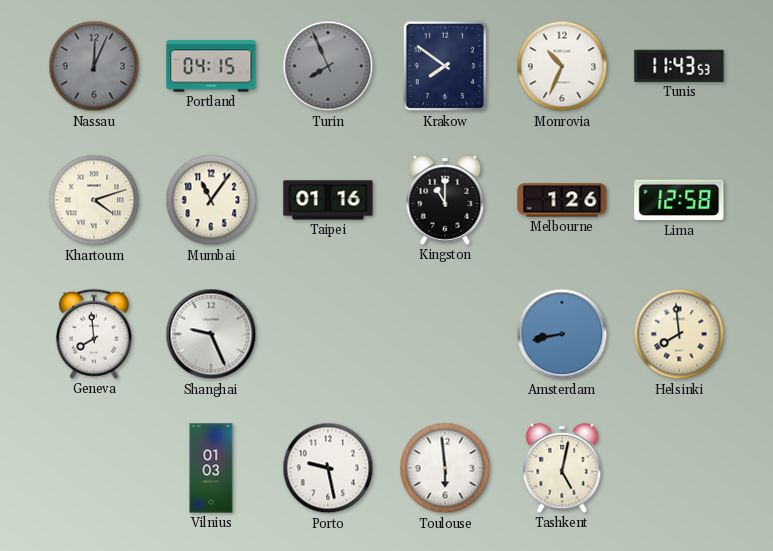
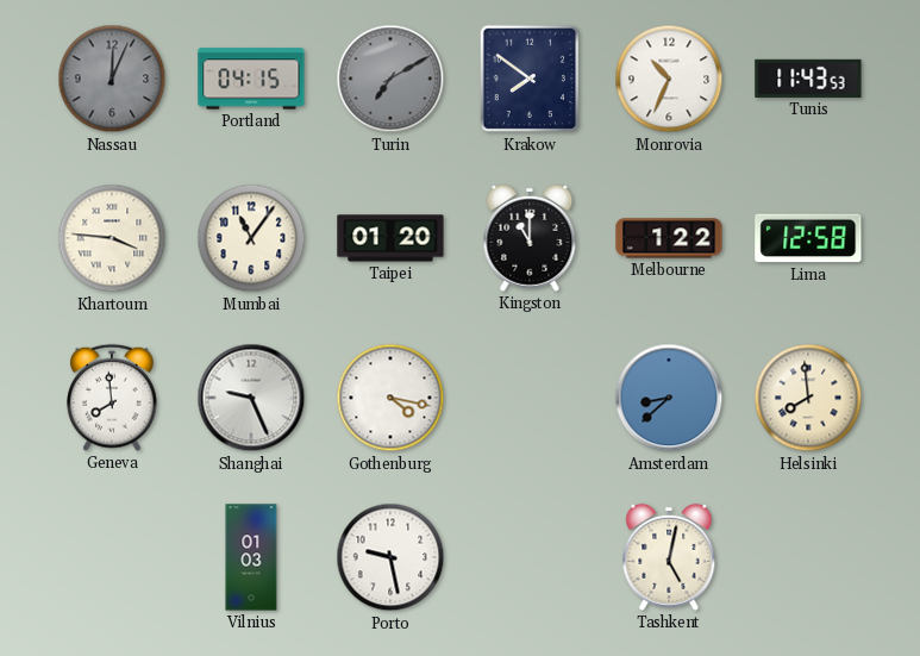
Turin: 7:56 -> 7:10
Khartoum: 4:12 -> 3:46
Taipei: 01:16 -> 01:20
Melbourne: 1:26 -> 1:22
Gothenburg: none -> 4:17
Amsterdam: 8:43 -> 8:38
Toulouse: 5:59 -> none
